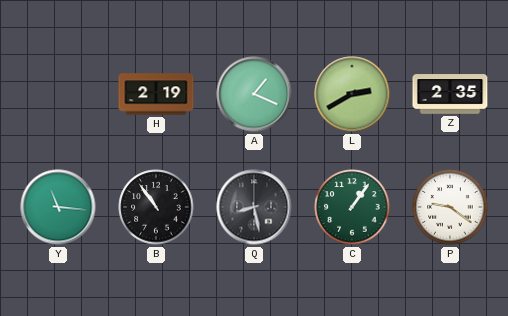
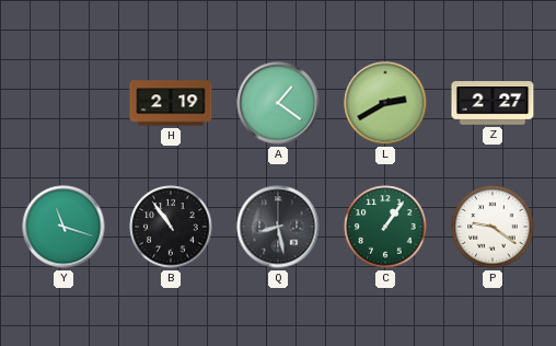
A: 1:19 -> 1:21
Z: 2:35 -> 2:27
Y: 11:16 -> 11:18
